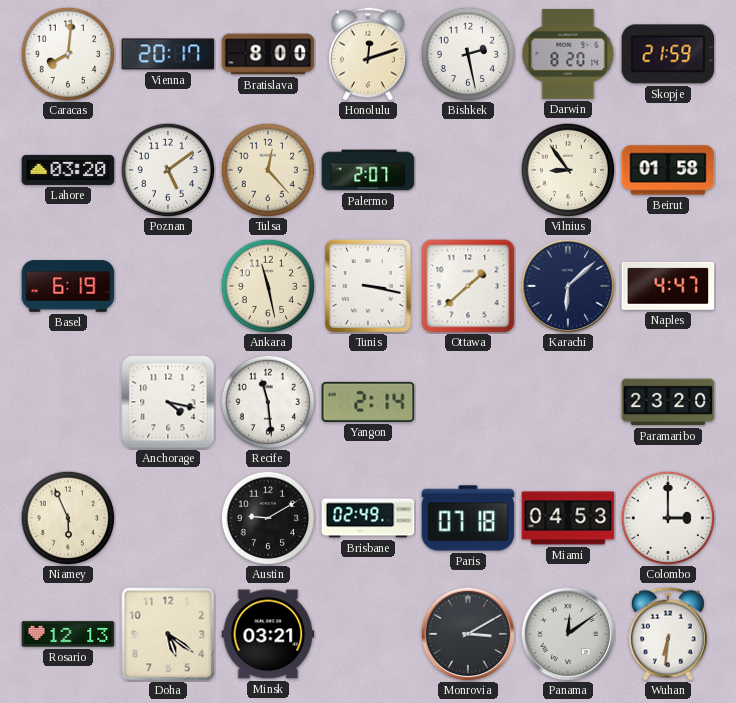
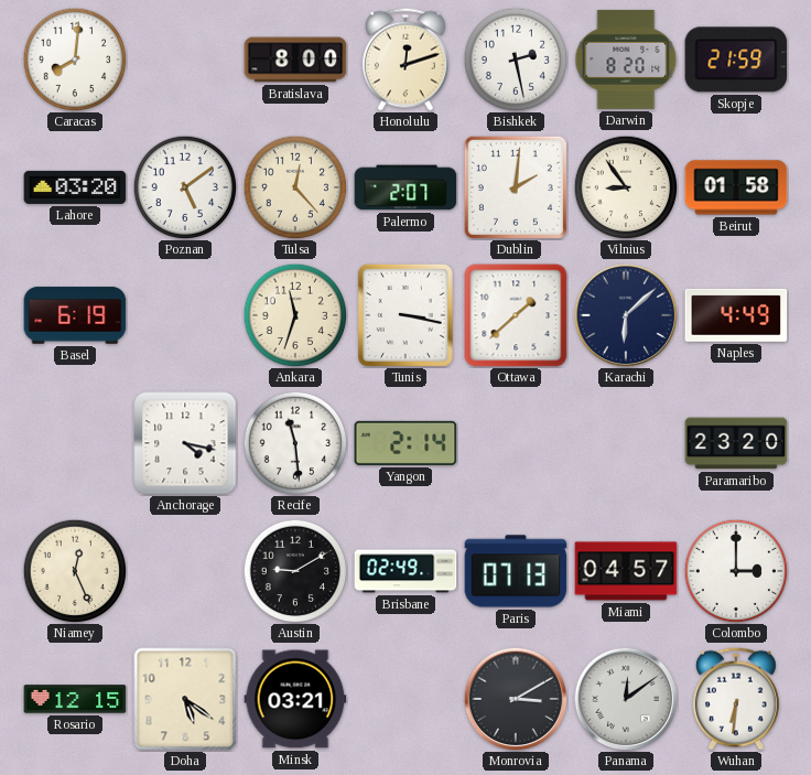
Vienna: 20:17 -> none
Dublin: none -> 2:01
Ankara: 11:28 -> 11:33
Naples: 4:47 -> 4:49
Niamey: 5:56 -> 12:26
Paris: 07:18 -> 07:13
Miami: 04:53 -> 04:57
Rosario: 12:13 -> 12:15
